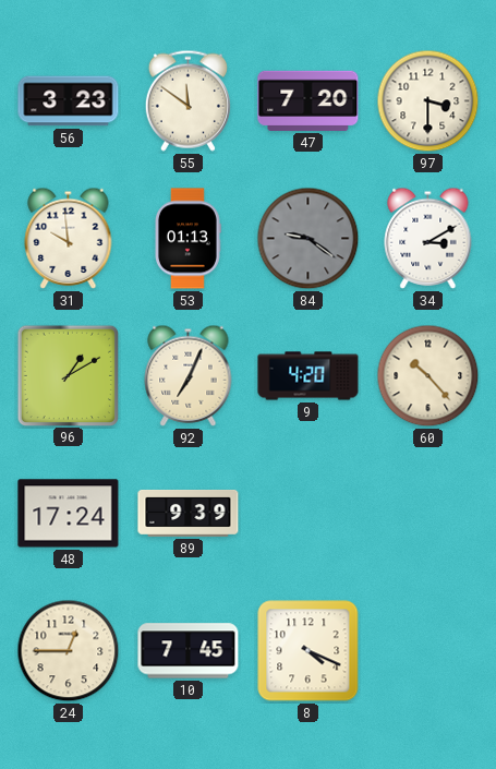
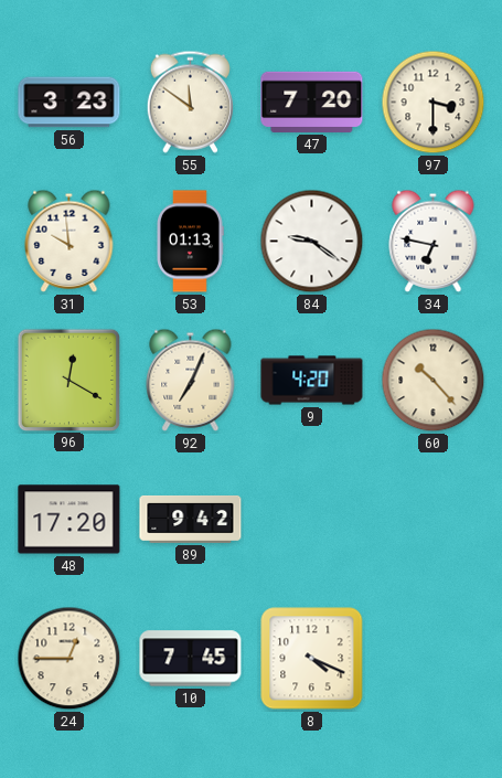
84 dial: grey -> white
34: 3:10 -> 6:47
96: 1:10 -> 12:20
48: 17:24 -> 17:20
89: 9:39 -> 9:42
